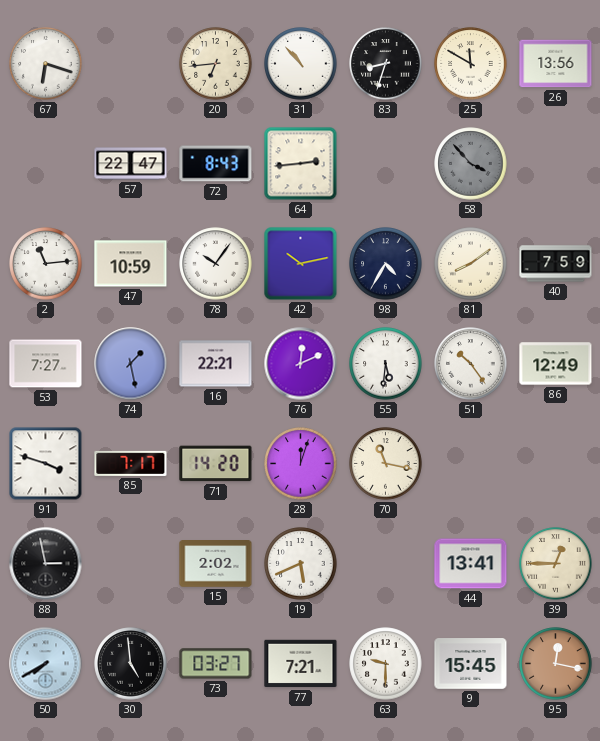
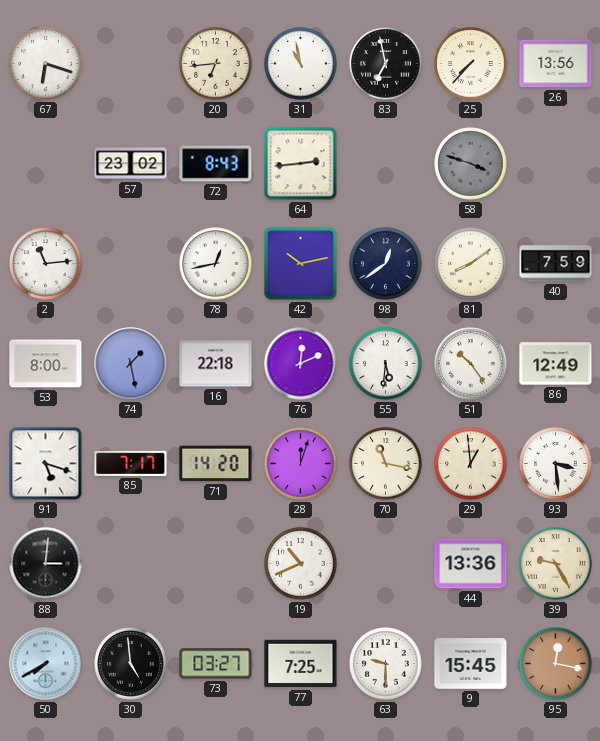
31: 10:53 -> 10:58
83: 8:33 -> 6:58
25: 11:50 -> 7:37
57: 22:47 -> 23:02
58: 3:53 -> 3:48
47: 10:59 -> none
78: 10:06 -> 12:43
98: 4:35 -> 12:39
53: 7:27 -> 8:00
16: 22:21 -> 22:18
91: 3:48 -> 5:18
29: none -> 12:59
93: none -> 3:29
88: 2:58 -> 3:01
15: 2:02 -> none
19: 5:41 -> 10:41
44: 13:41 -> 13:36
39: 12:45 -> 9:25
77: 7:21 -> 7:25
